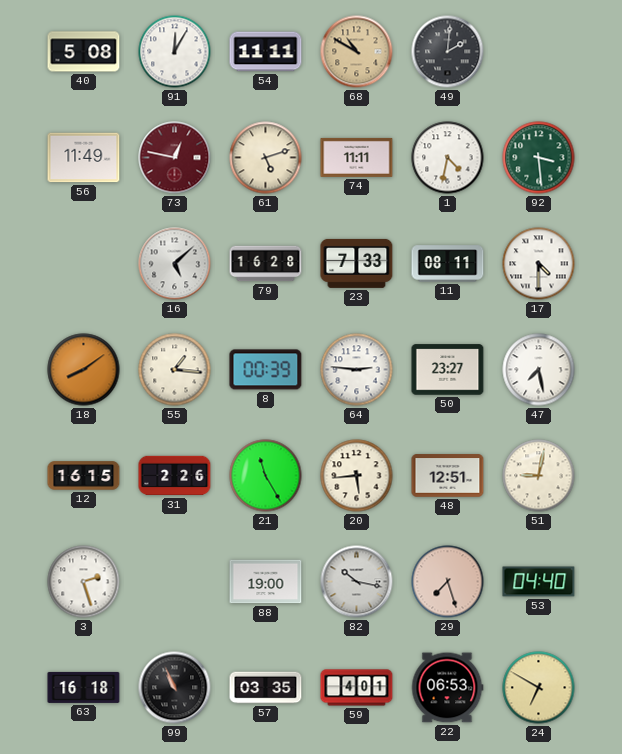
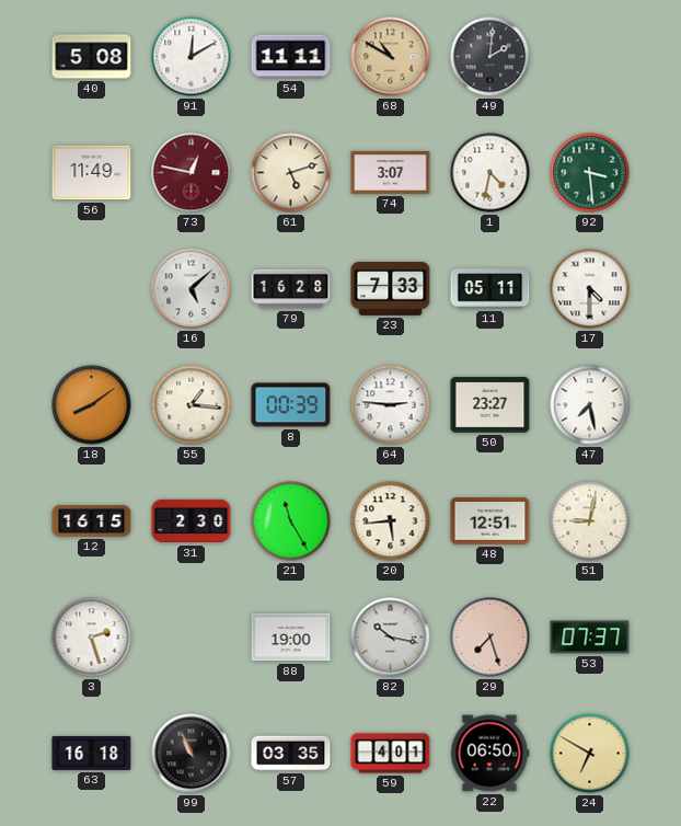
91: 12:05 -> 12:10
74: 11:11 -> 3:07
11: 08:11 -> 05:11
31: 2:26 -> 2:30
53: 04:40 -> 07:37
22: 06:53 -> 06:50
